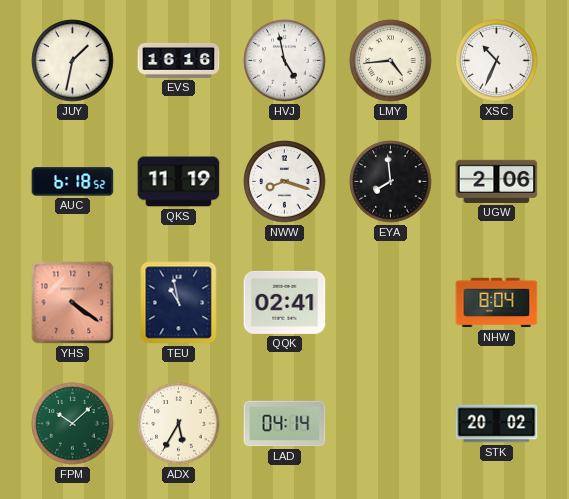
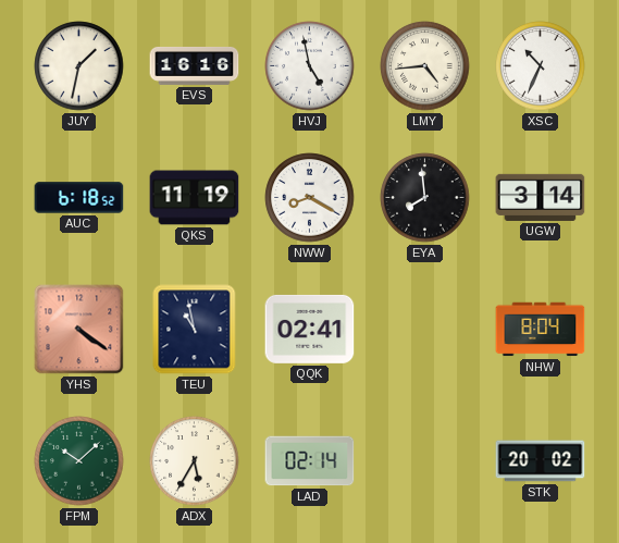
NWW: 8:18 -> 8:20
UGW: 2:06 -> 3:14
LAD: 04:14 -> 02:14
